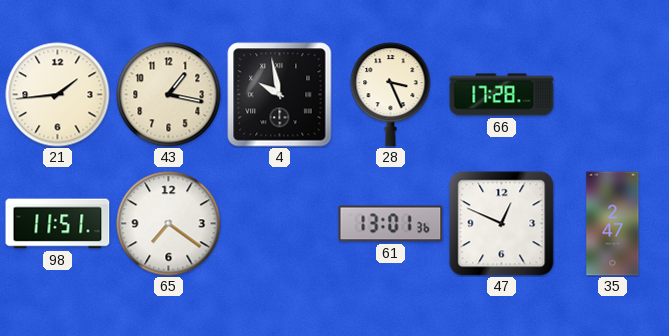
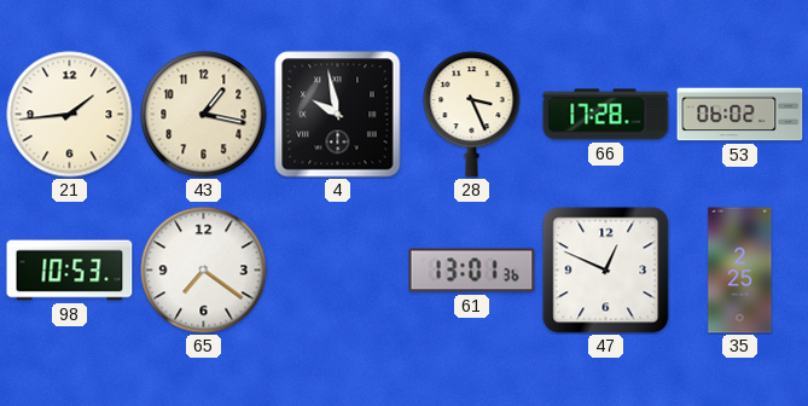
53: none -> 06:02
98: 11:51 -> 10:53
35: 2:47 -> 2:25
